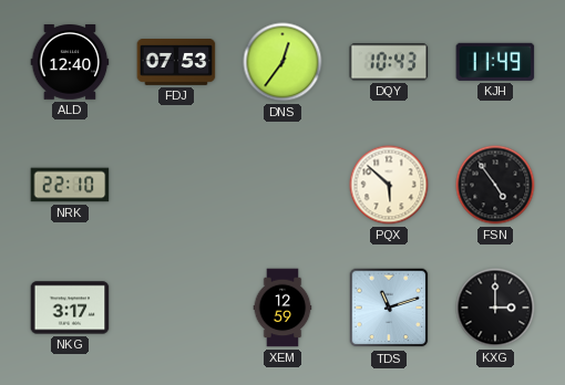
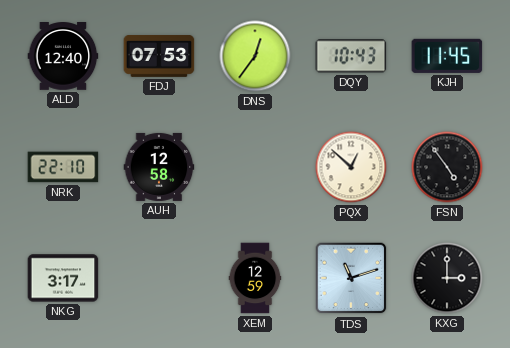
KJH: 11:49 -> 11:45
AUH: none -> 12:58
PQX: 5:52 -> 12:52
